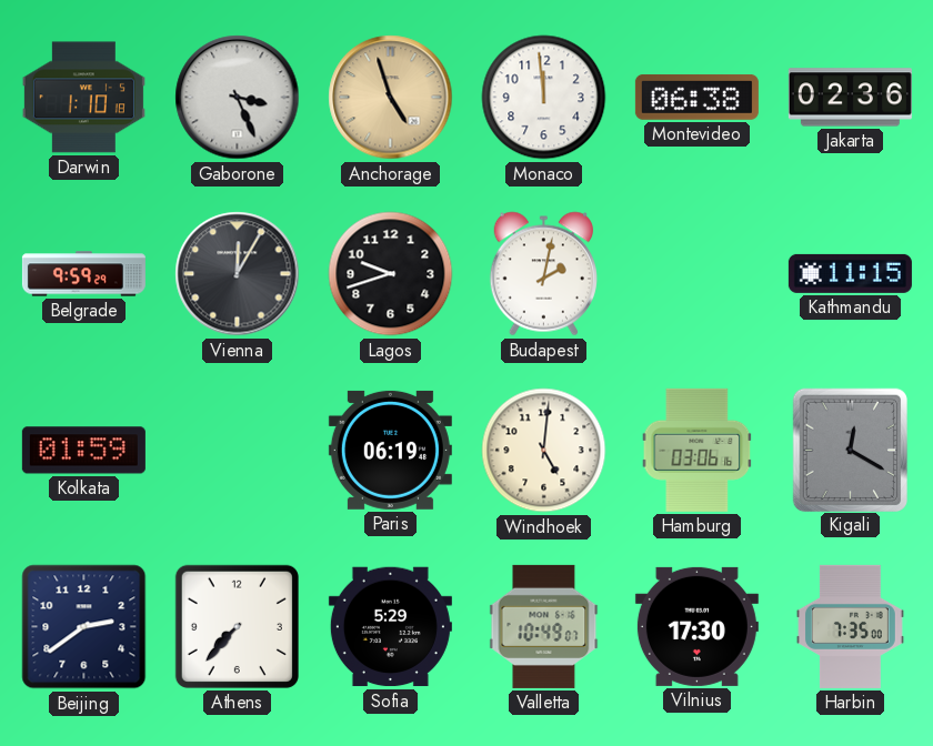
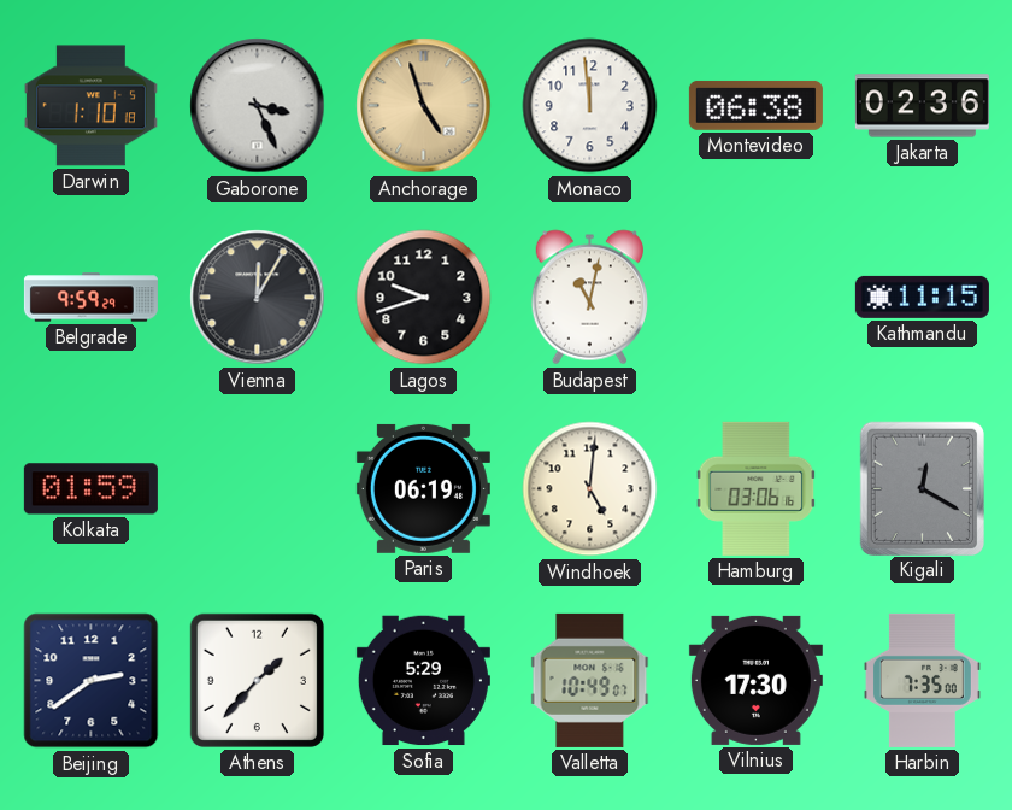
Budapest: 2:02 -> 11:02
Athens: 7:37 -> 1:37
